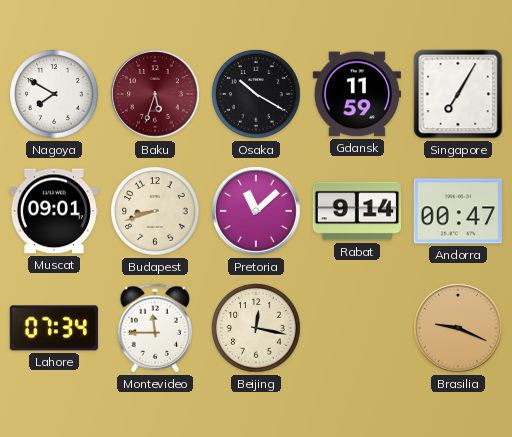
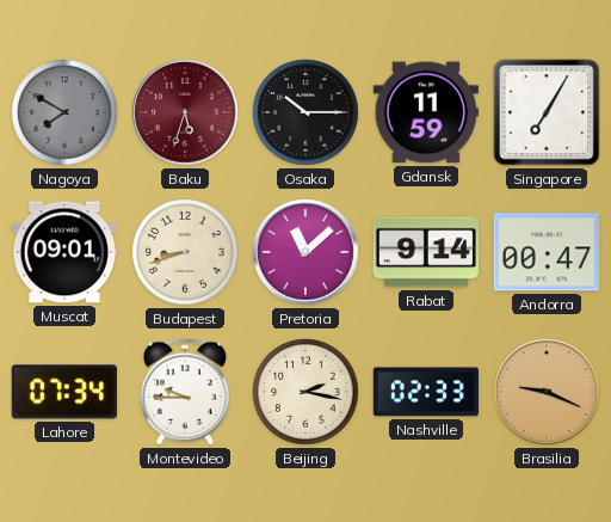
Nagoya dial: white -> grey
Osaka: 10:20 -> 10:15
Montevideo: 11:45 -> 9:45
Beijing: 12:17 -> 2:17
Nashville: none -> 02:33
